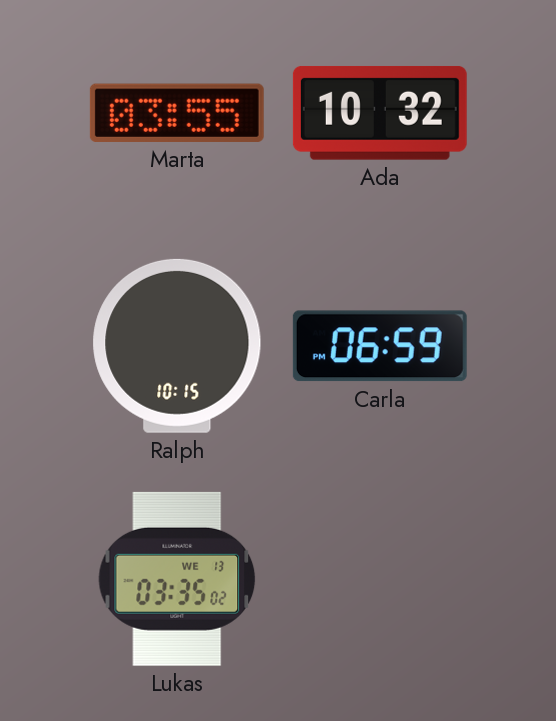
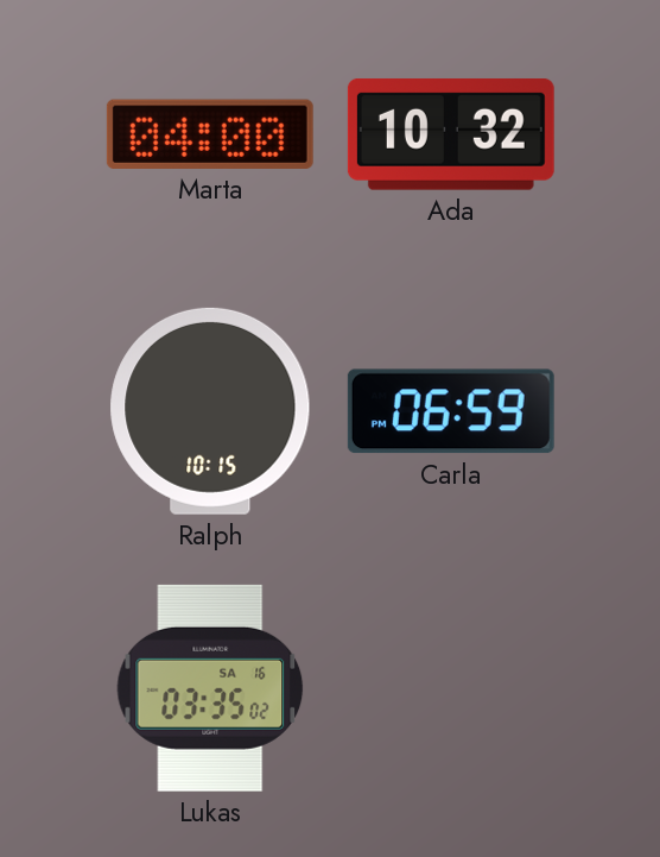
Marta: 03:55 -> 04:00
Lukas date: WE 13 -> SA 16
